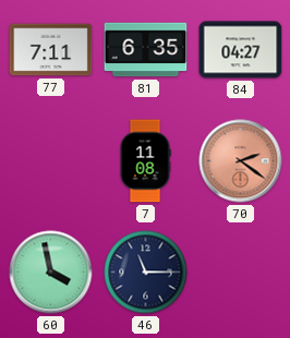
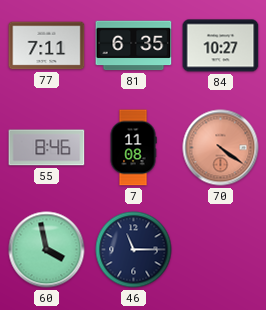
84: 04:27 -> 10:27
55: none -> 8:46
70: 2:21 -> 4:21
